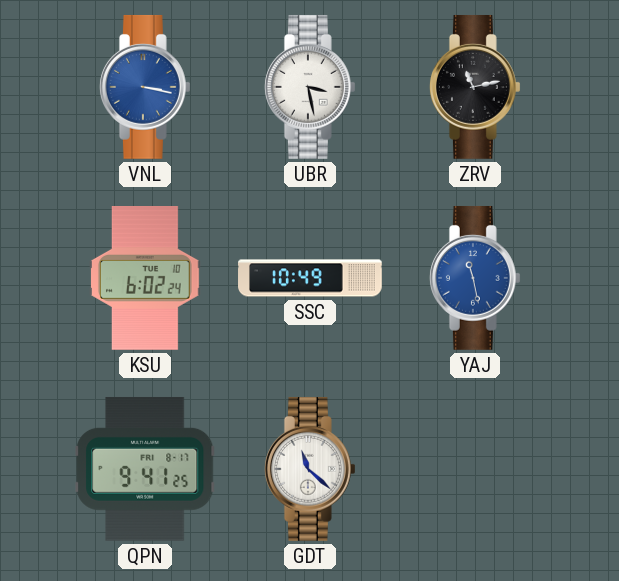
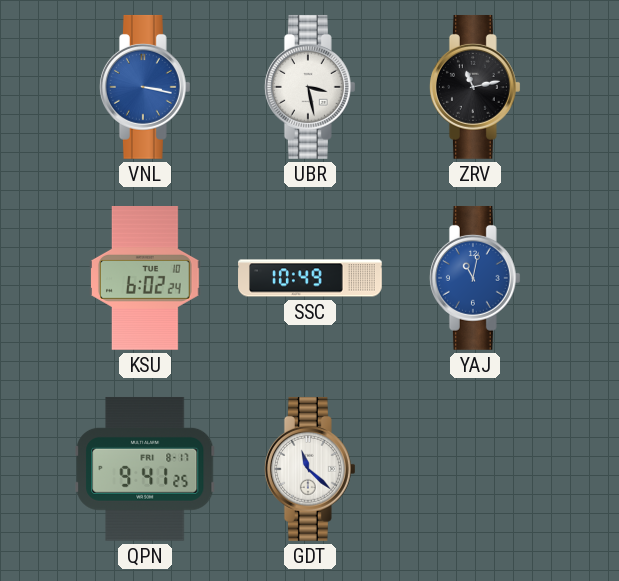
YAJ: 11:28 -> 11:02
